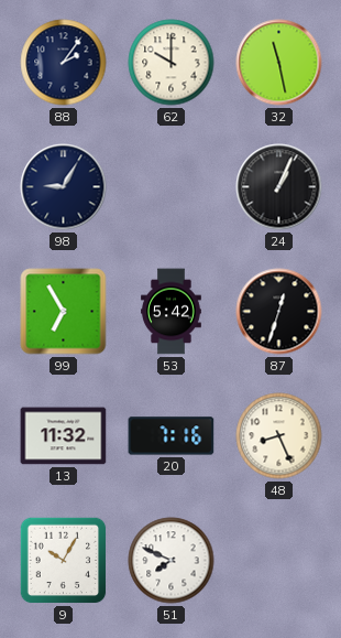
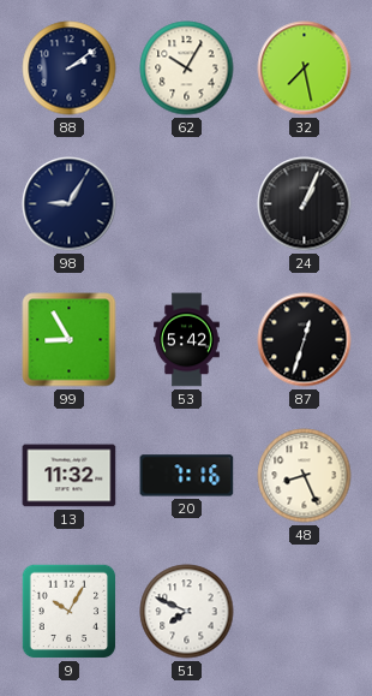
88: 2:06 -> 2:09
62: 10:00 -> 10:05
32: 11:28 -> 7:28
99: 6:55 -> 8:55
